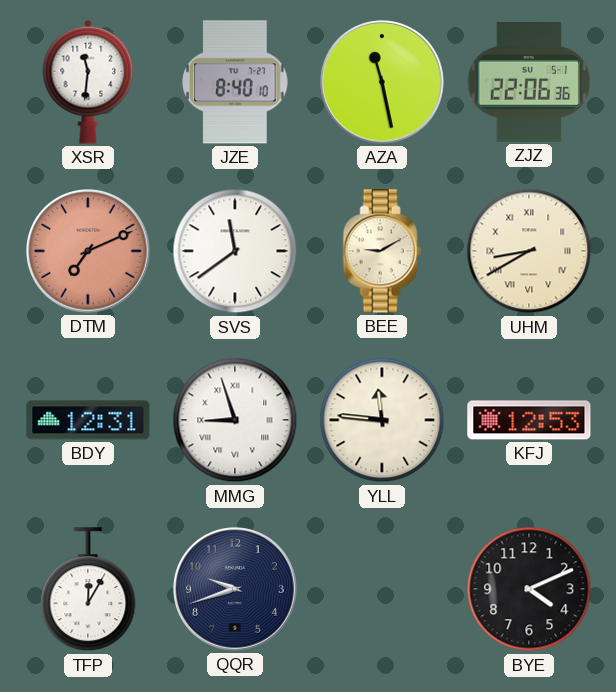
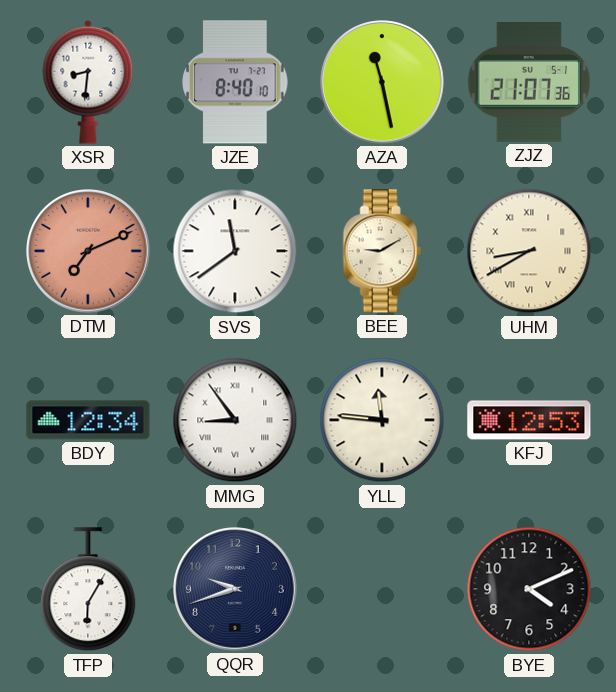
XSR: 11:31 -> 8:31
ZJZ: 22:06 -> 21:07
BDY: 12:31 -> 12:34
MMG: 8:57 -> 8:54
TFP: 12:05 -> 6:05
